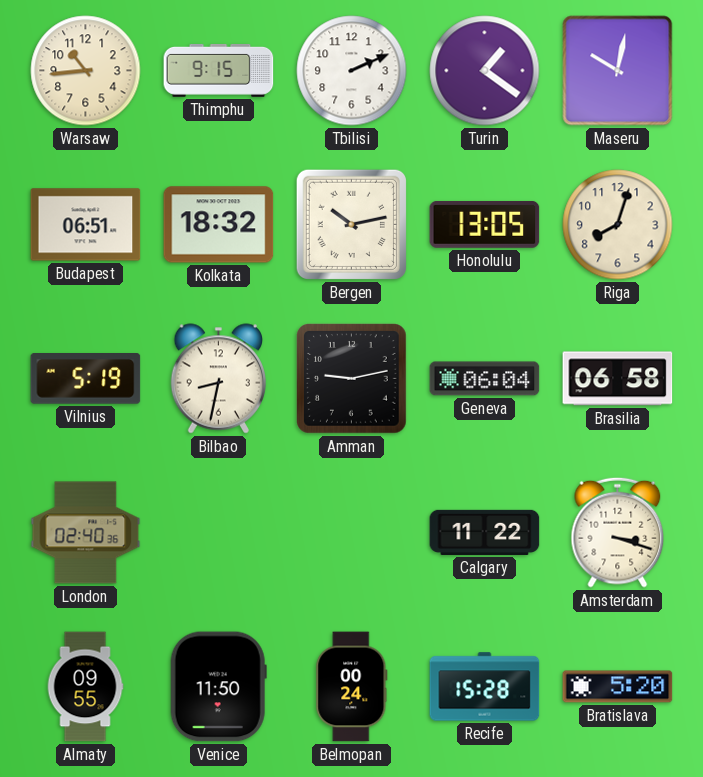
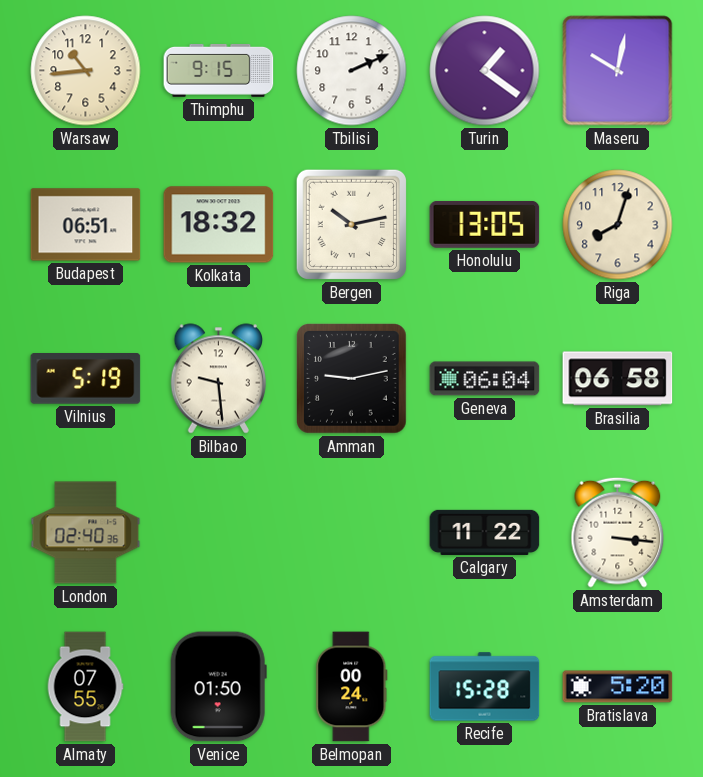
Bilbao: 8:32 -> 9:29
Amsterdam: 3:18 -> 3:16
Almaty: 09:55 -> 07:55
Venice: 11:50 -> 01:50
